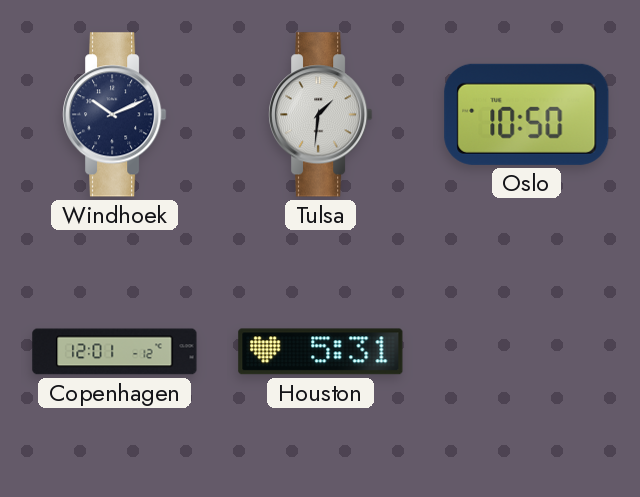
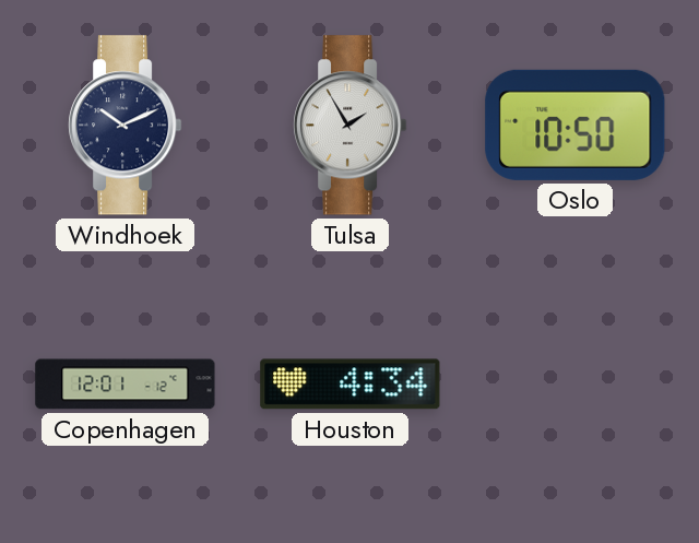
Tulsa: 1:31 -> 1:55
Houston: 5:31 -> 4:34
